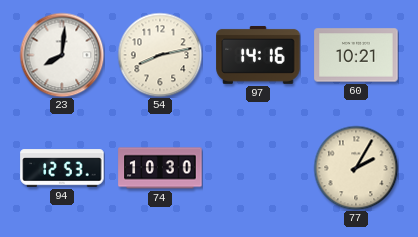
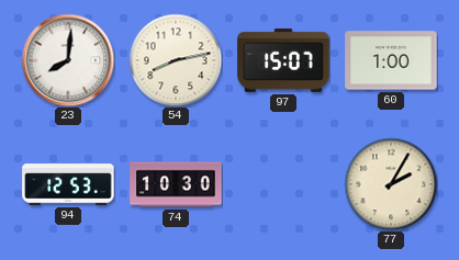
97: 14:16 -> 15:07
60: 10:21 -> 1:00
